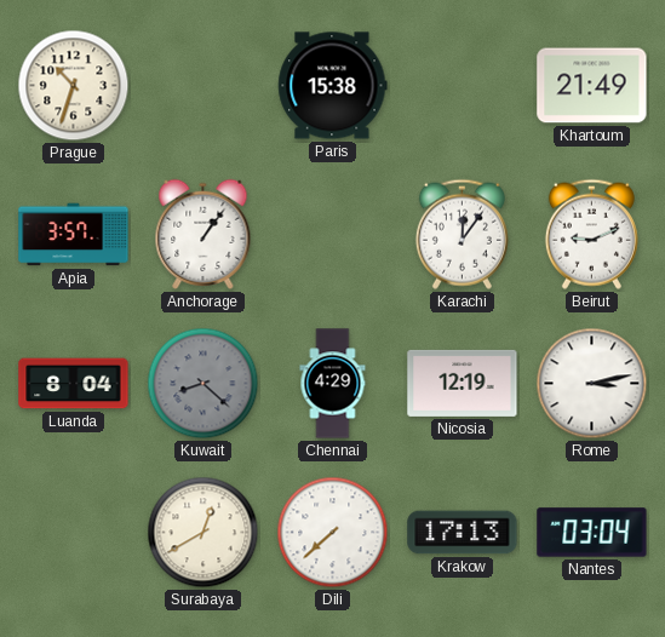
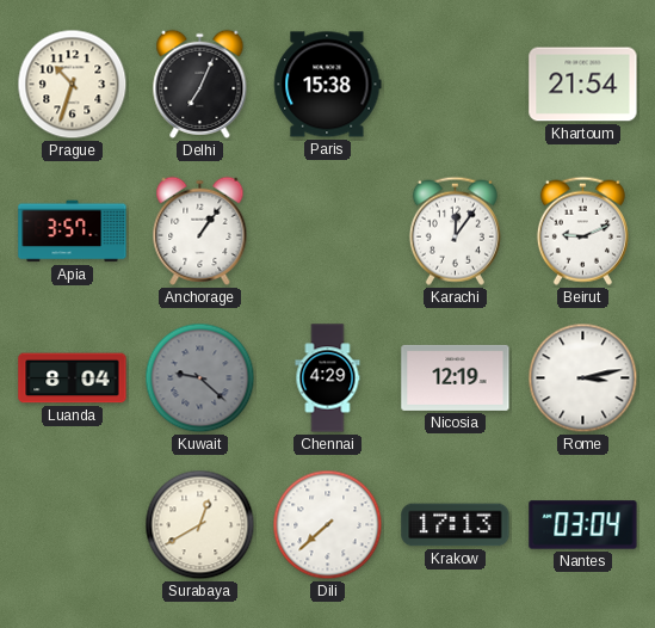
Delhi: none -> 7:04
Khartoum: 21:49 -> 21:54
Kuwait: 8:22 -> 9:22
